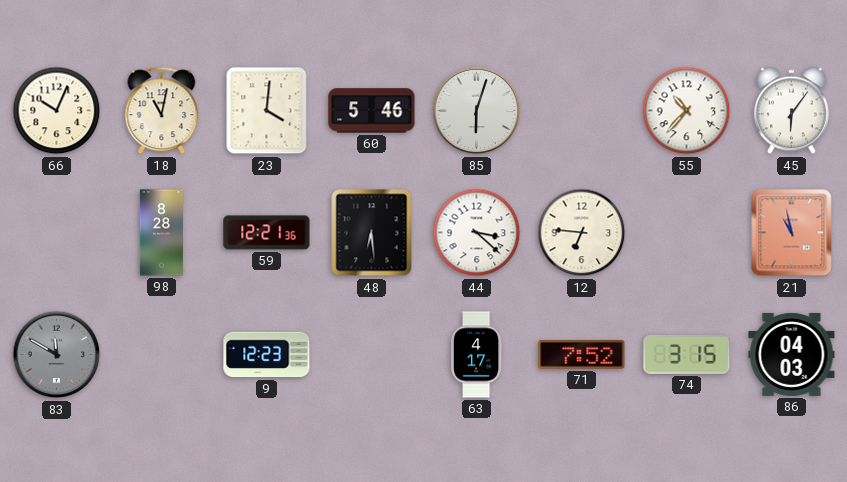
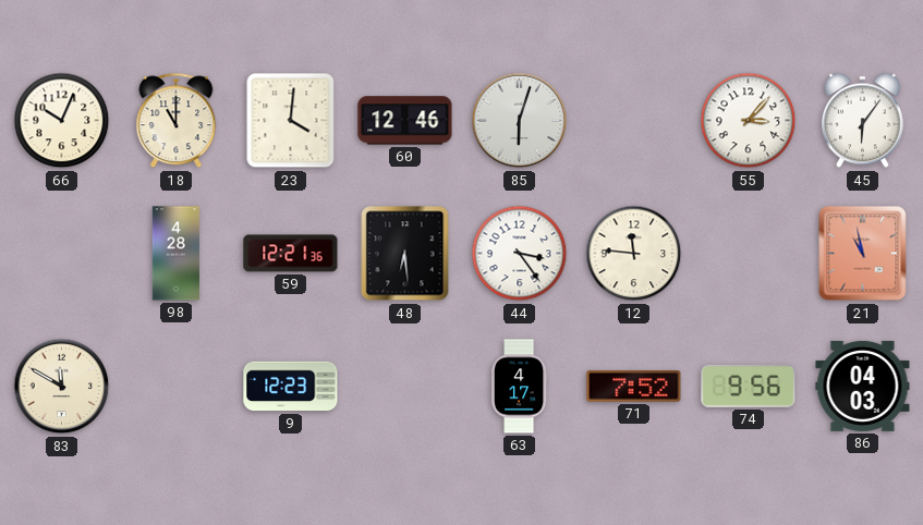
18: 11:02 -> 11:00
60: 5:46 -> 12:46
55: 10:37 -> 3:07
98: 8:28 -> 4:28
44: 3:22 -> 3:24
12: 6:46 -> 11:46
83 dial: grey -> cream
74: 3:15 -> 9:56
